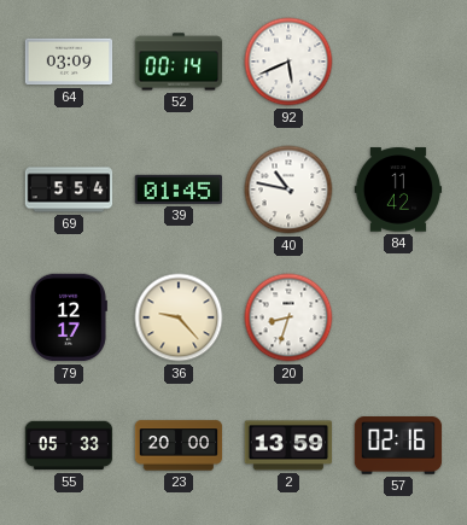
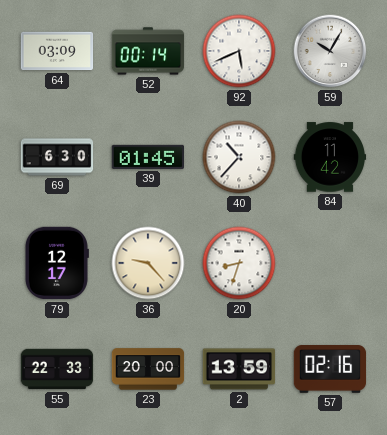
59: none -> 10:05
69: 5:54 -> 6:30
40: 10:47 -> 10:37
55: 05:33 -> 22:33
